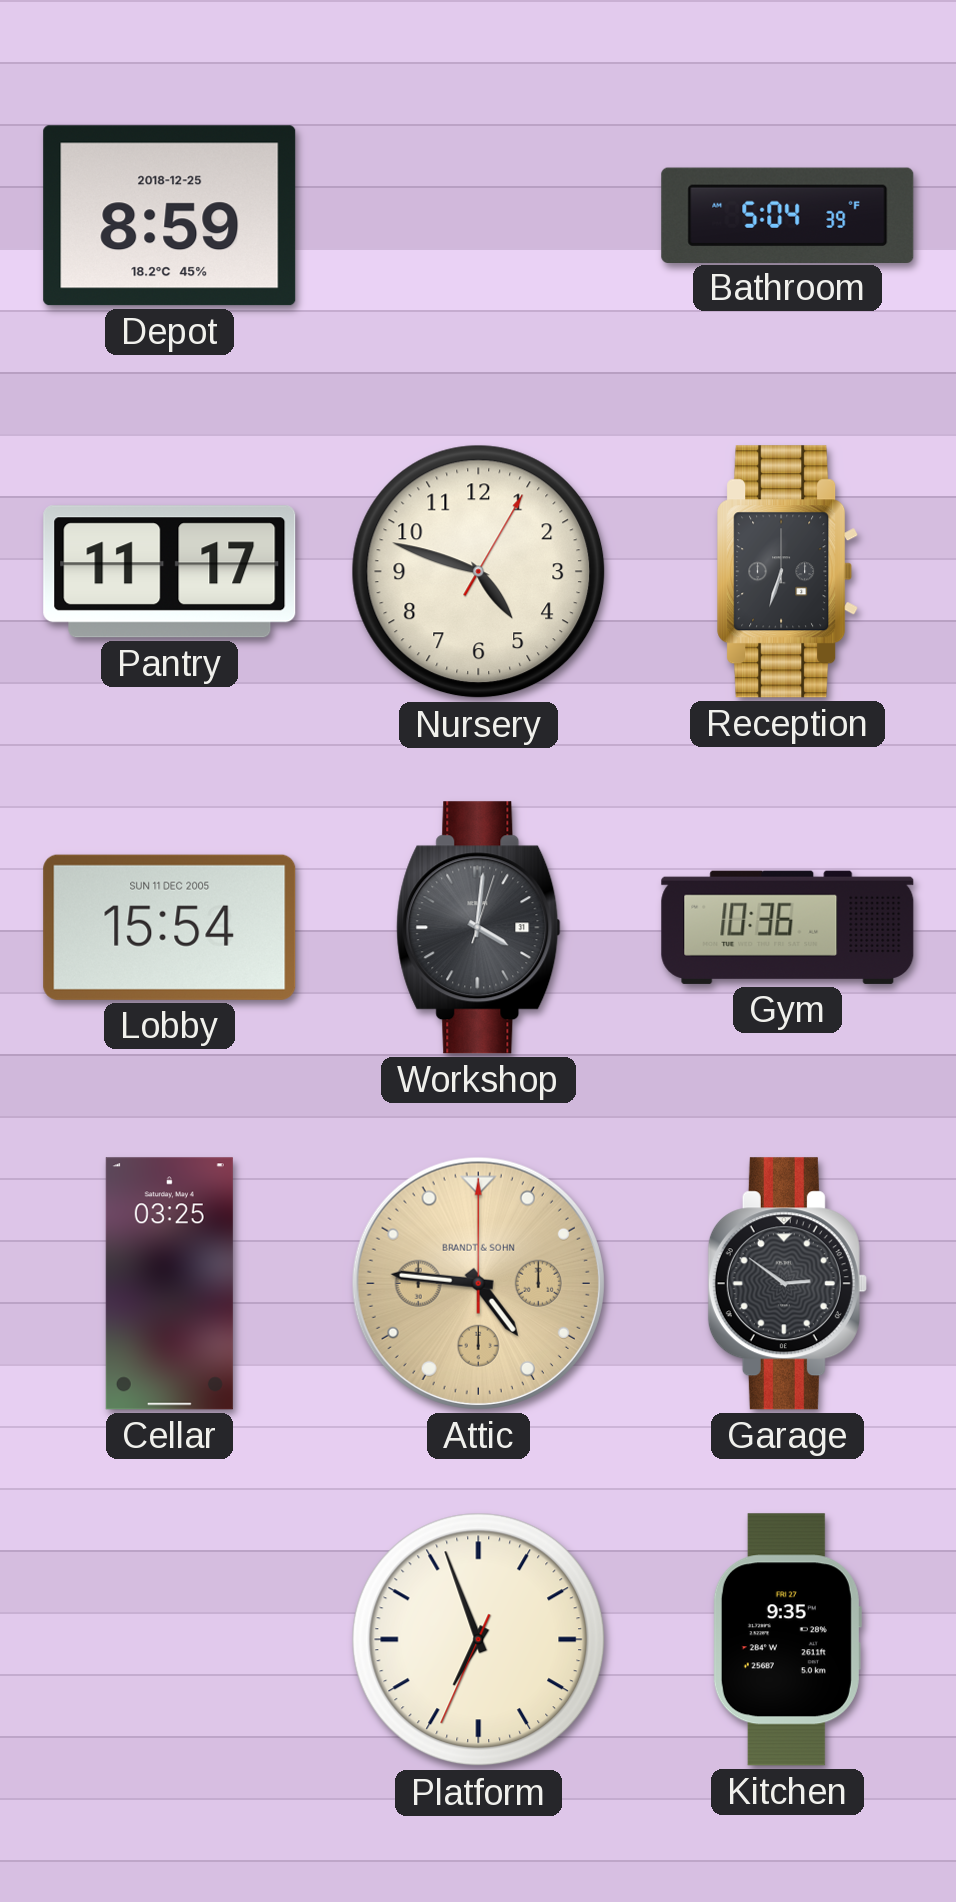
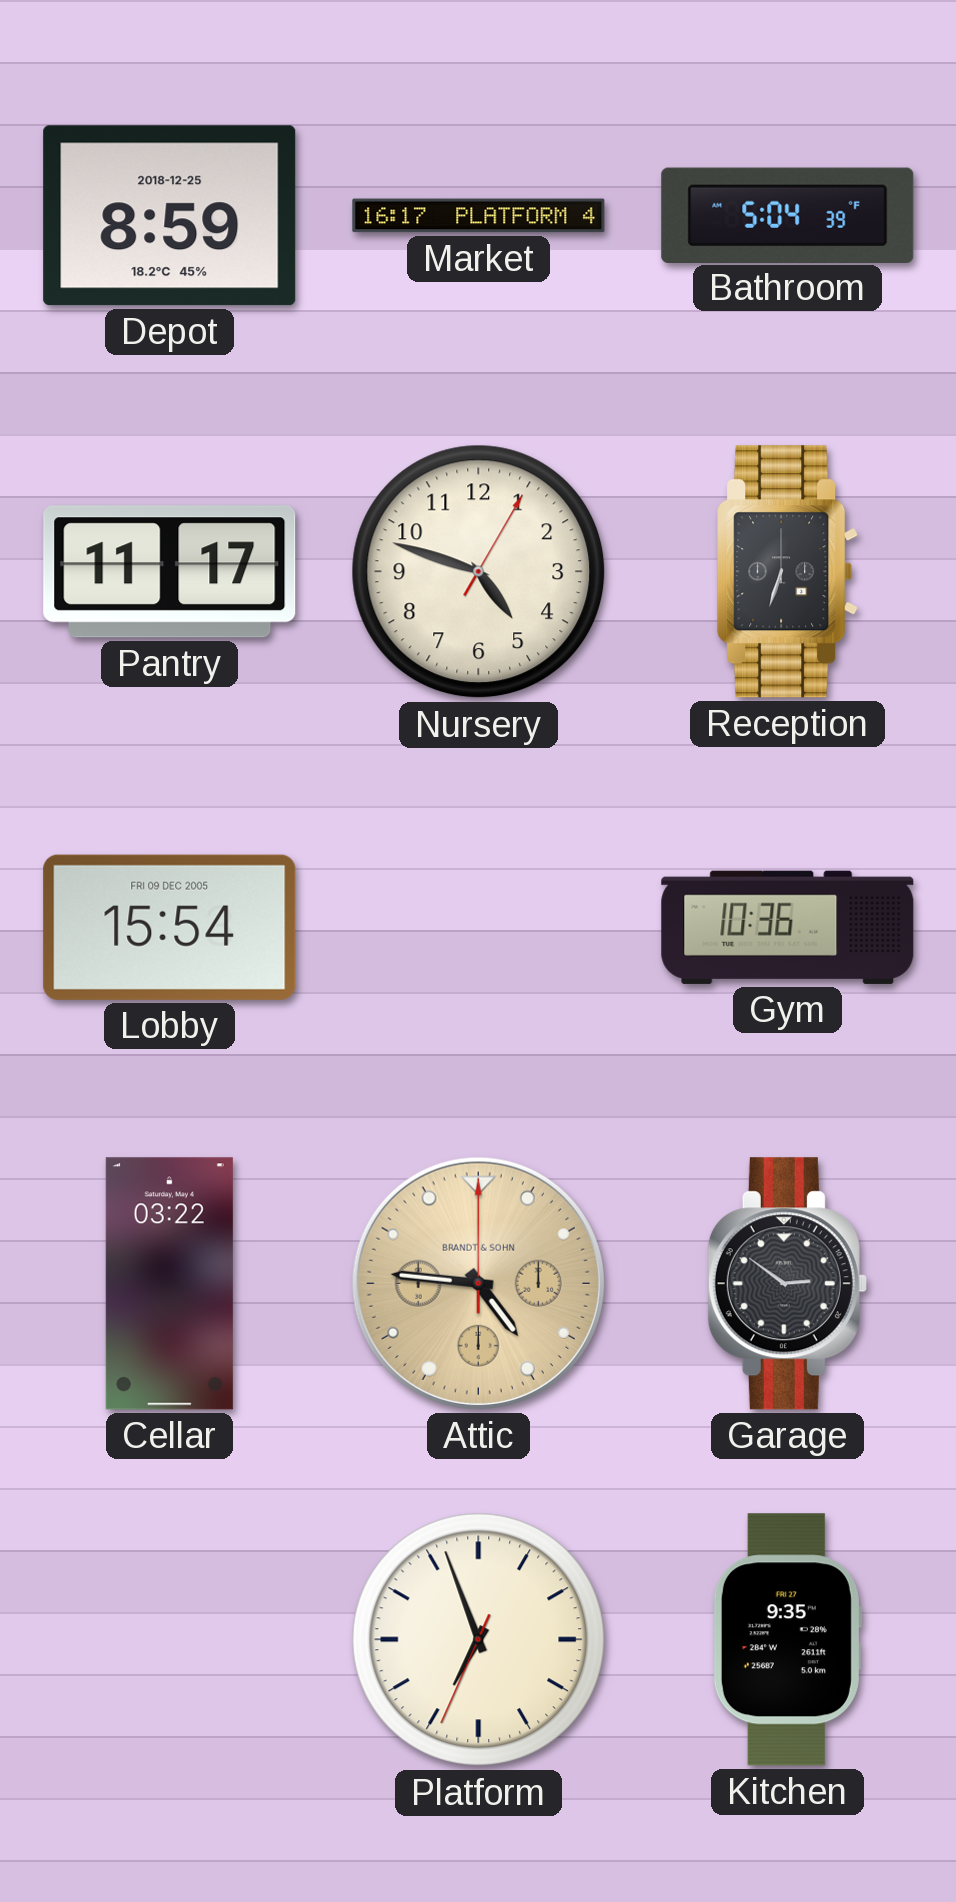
Market: none -> 16:17
Lobby date: SUN 11 DEC 2005 -> FRI 09 DEC 2005
Workshop: 4:01 -> none
Cellar: 03:25 -> 03:22
